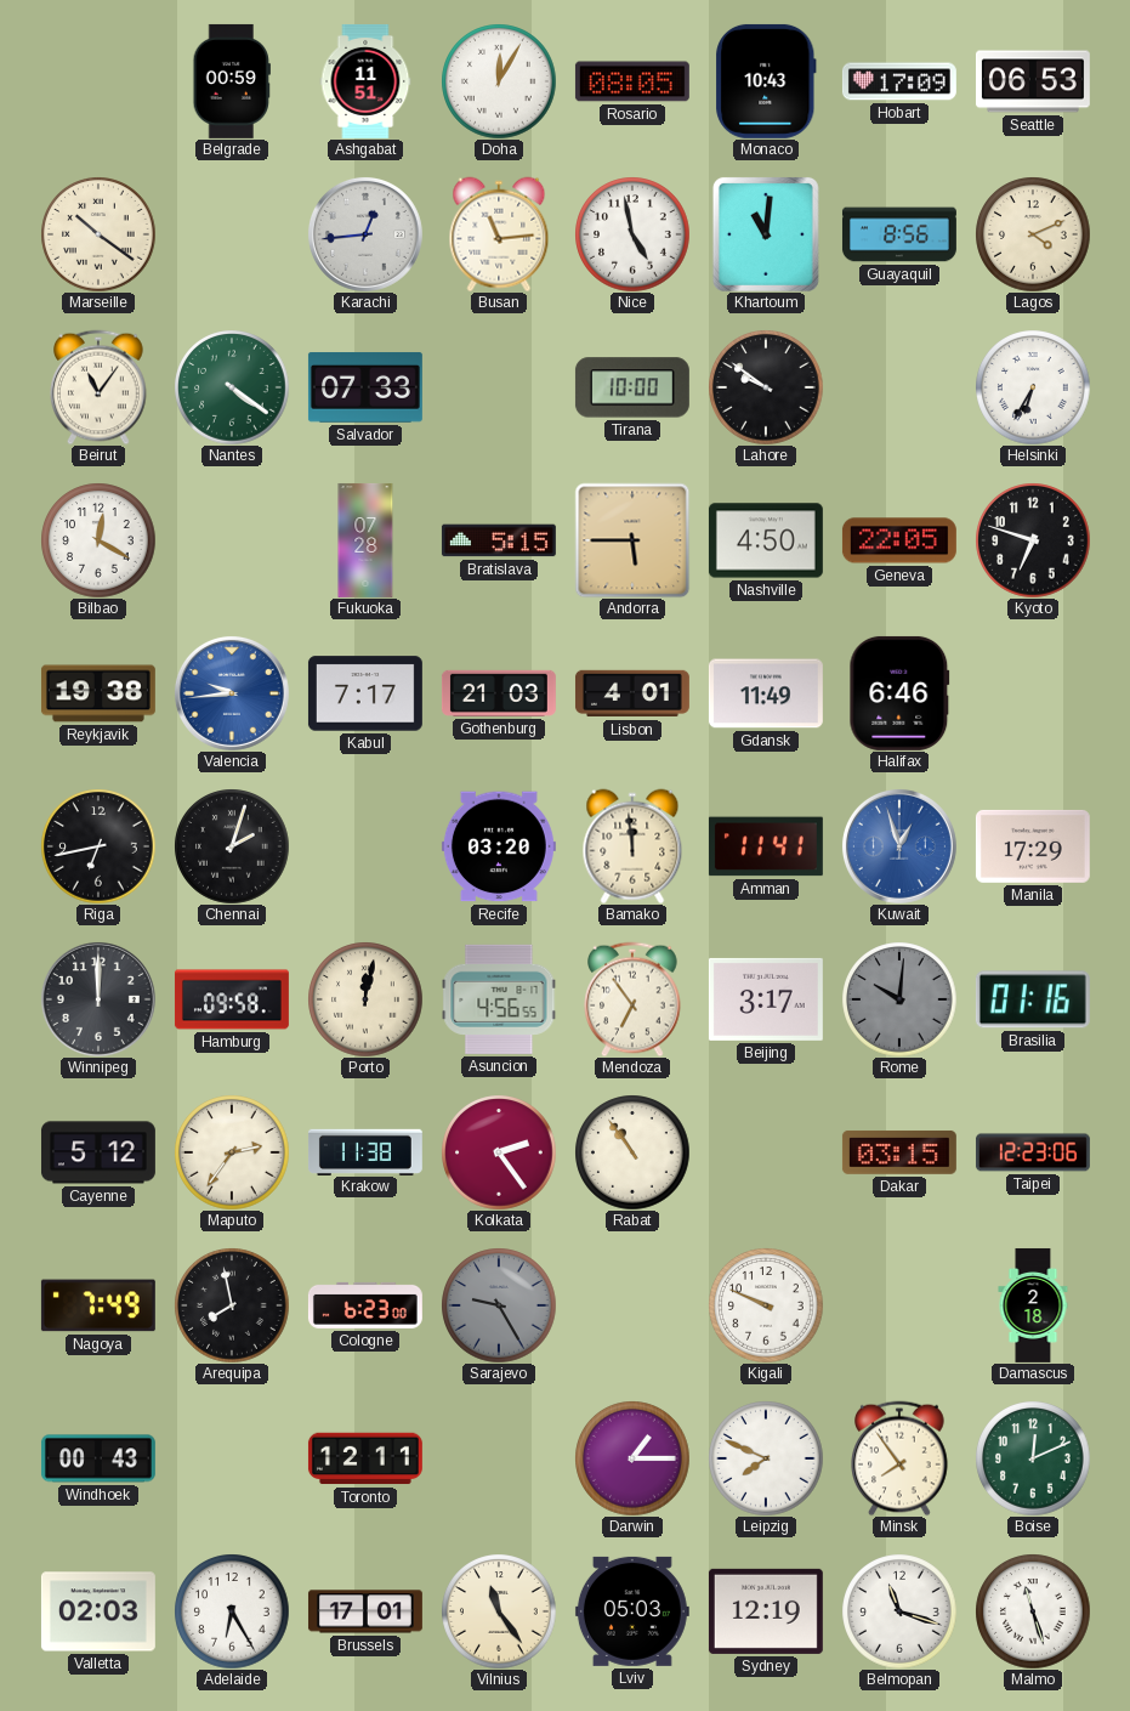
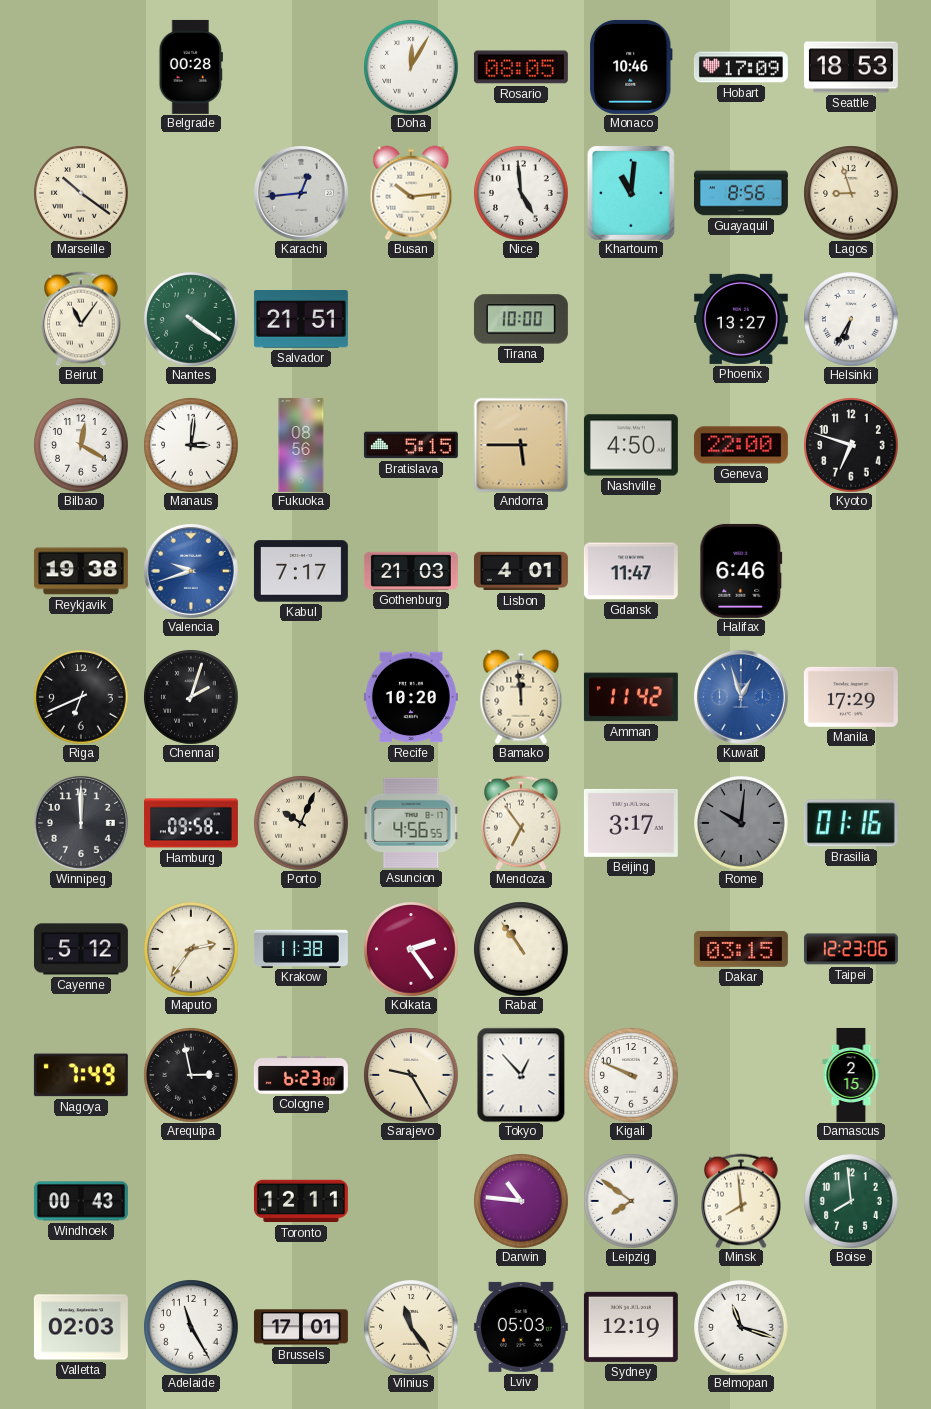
Belgrade: 00:59 -> 00:28
Ashgabat: 11:51 -> none
Monaco: 10:43 -> 10:46
Seattle: 06:53 -> 18:53
Busan: 11:14 -> 10:14
Nice: 4:58 -> 4:59
Lagos: 4:11 -> 8:57
Salvador: 07:33 -> 21:51
Lahore: 9:51 -> none
Phoenix: none -> 13:27
Manaus: none -> 3:01
Fukuoka: 07:28 -> 08:56
Geneva: 22:05 -> 22:00
Valencia: 9:44 -> 9:42
Gdansk: 11:49 -> 11:47
Riga: 6:43 -> 6:41
Recife: 03:20 -> 10:20
Amman: 11:41 -> 11:42
Porto: 12:02 -> 10:04
Arequipa: 7:58 -> 2:58
Sarajevo dial: grey -> cream
Tokyo: none -> 12:53
Damascus: 2:18 -> 2:15
Darwin: 1:15 -> 10:46
Leipzig: 7:49 -> 7:51
Minsk: 7:54 -> 7:59
Boise: 12:11 -> 7:59
Adelaide: 6:25 -> 11:25
Malmo: 11:27 -> none
